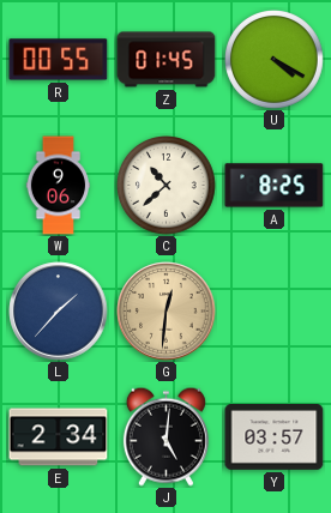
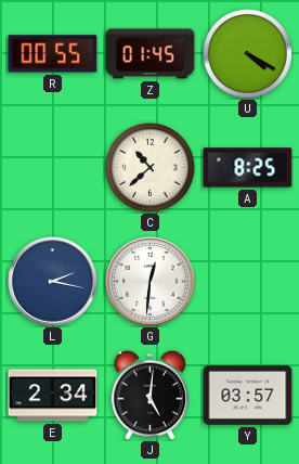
W: 9:06 -> none
L: 1:37 -> 2:17
G dial: champagne -> white
